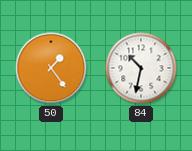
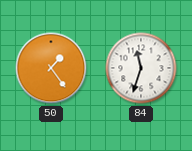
84: 10:32 -> 11:33
